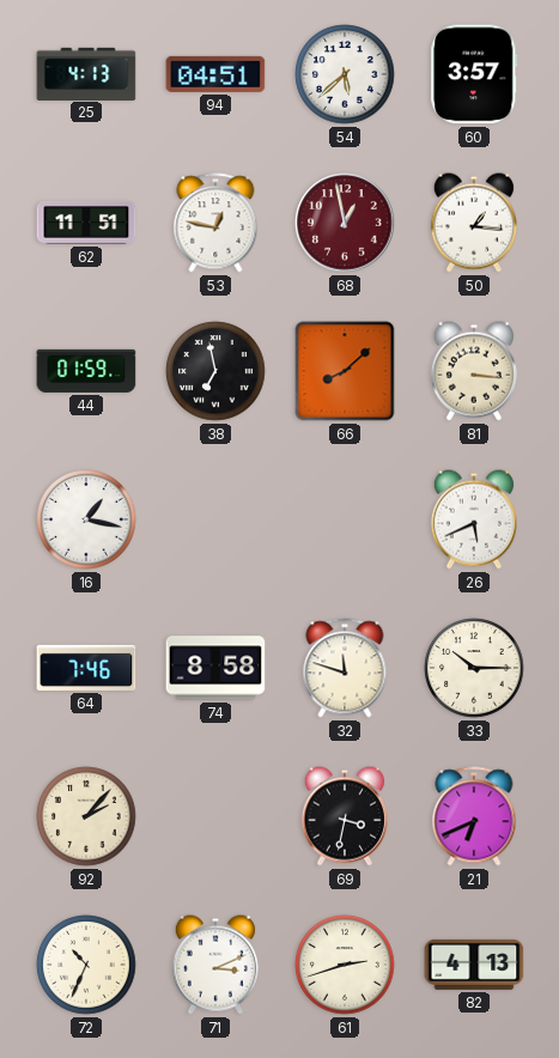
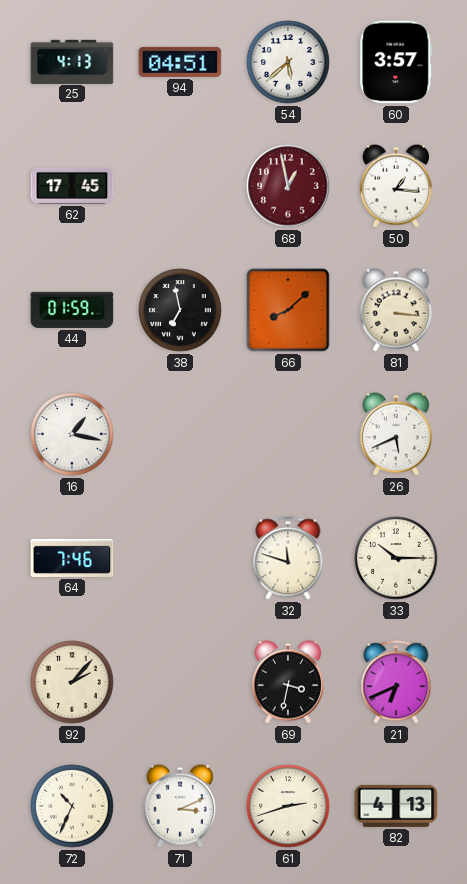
62: 11:51 -> 17:45
53: 12:47 -> none
74: 8:58 -> none
